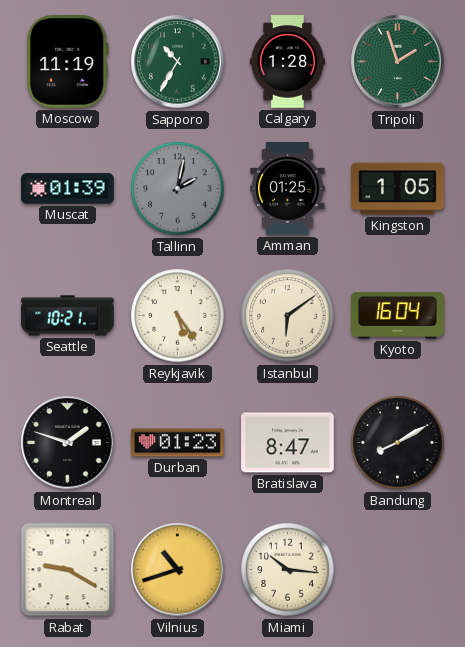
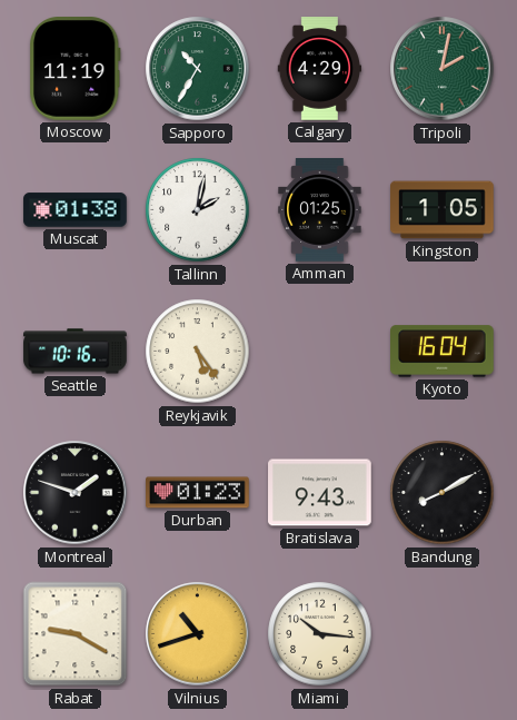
Calgary: 1:28 -> 4:29
Tripoli: 1:57 -> 2:02
Muscat: 01:39 -> 01:38
Tallinn dial: grey -> white
Seattle: 10:21 -> 10:16
Istanbul: 6:09 -> none
Bratislava: 8:47 -> 9:43
